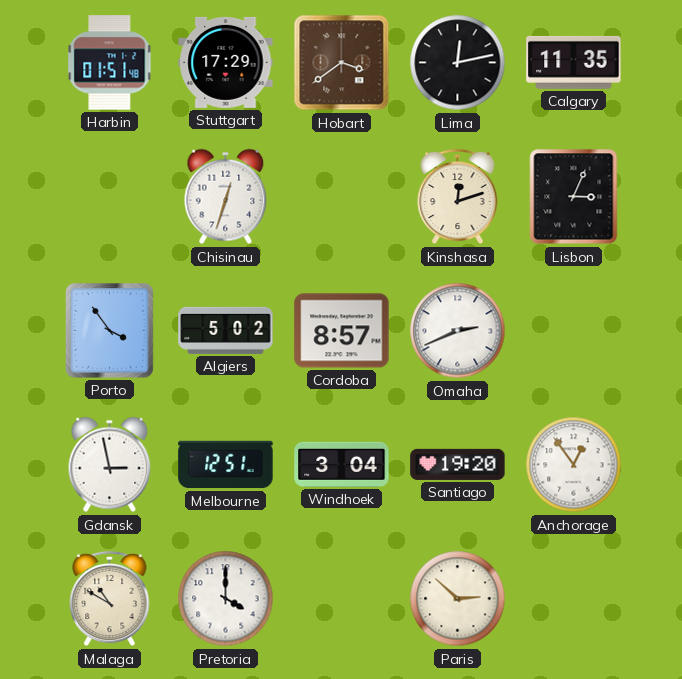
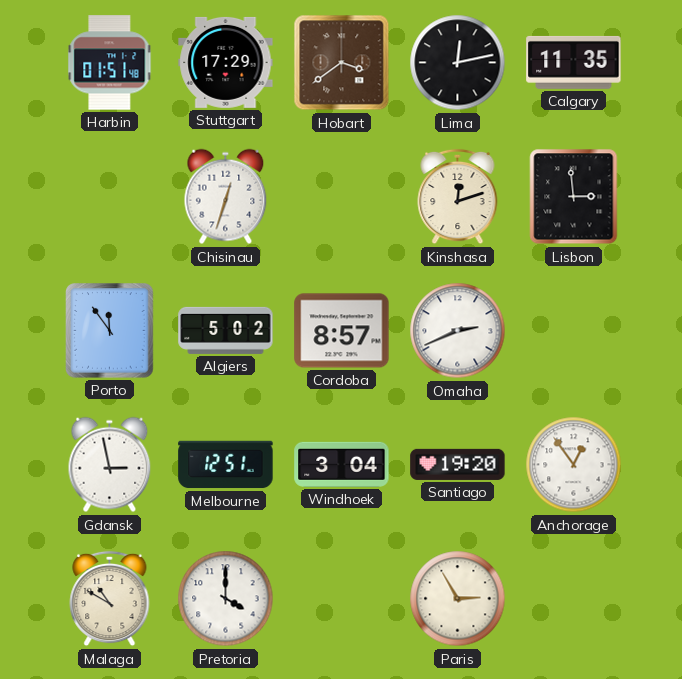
Lisbon: 3:04 -> 2:59
Porto: 3:54 -> 11:54
Paris: 2:52 -> 2:55
